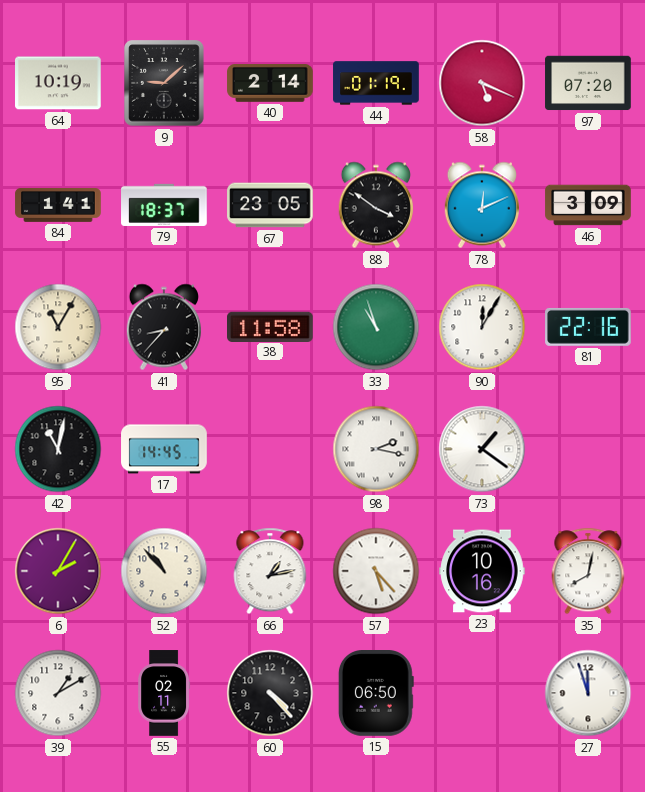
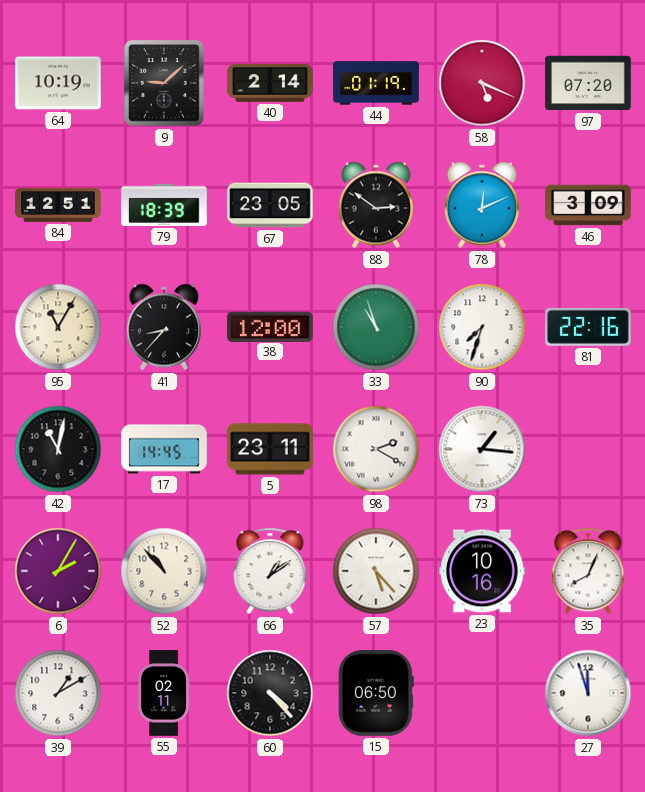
84: 1:41 -> 12:51
79: 18:37 -> 18:39
88: 3:51 -> 2:51
38: 11:58 -> 12:00
90: 12:05 -> 7:33
5: none -> 23:11
98: 2:17 -> 2:20
73: 1:21 -> 1:16
66: 1:13 -> 1:09
35: 8:02 -> 8:04
